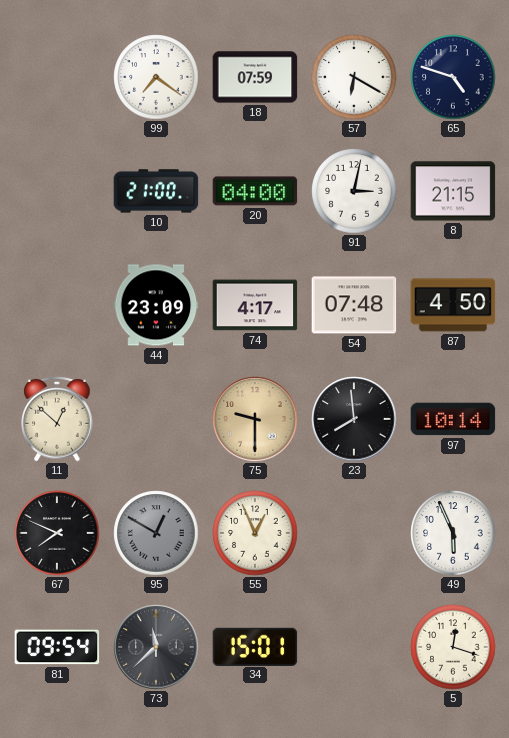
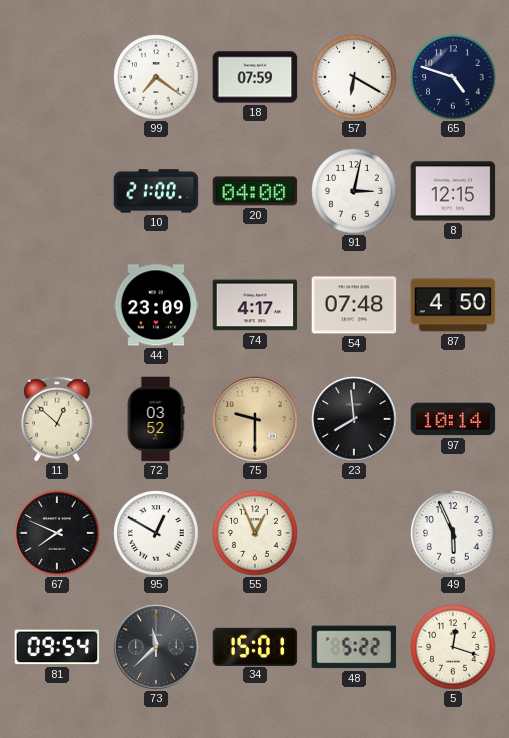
8: 21:15 -> 12:15
72: none -> 03:52
95 dial: grey -> white
48: none -> 5:22
